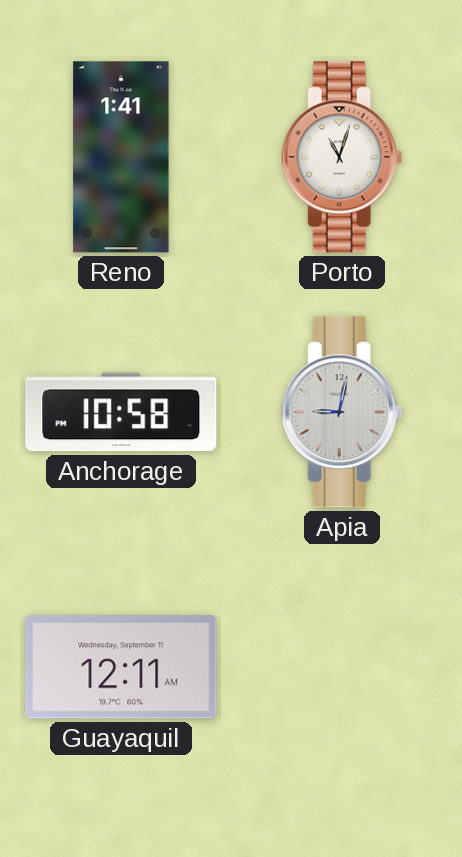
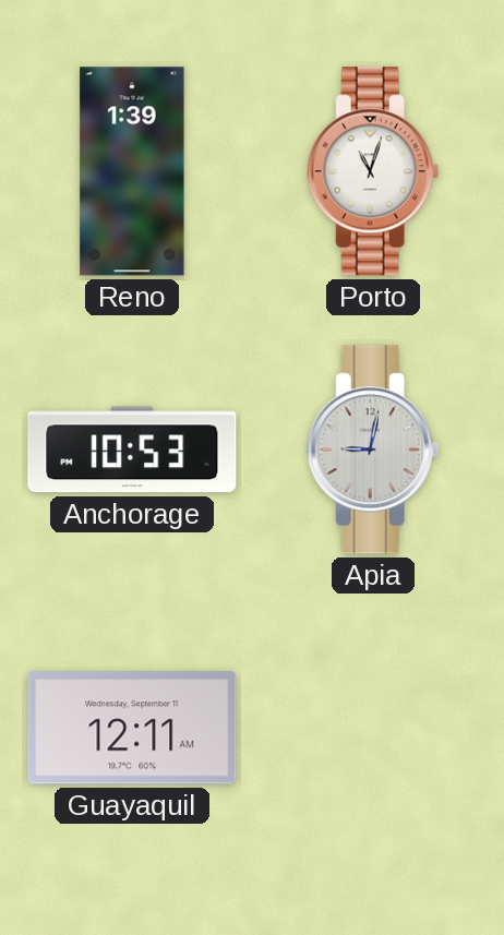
Reno: 1:41 -> 1:39
Anchorage: 10:58 -> 10:53
